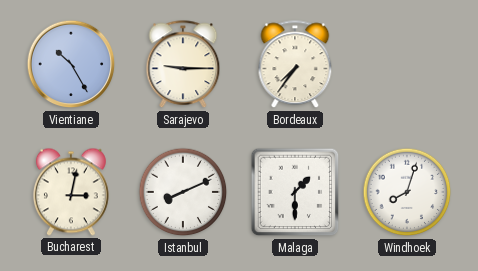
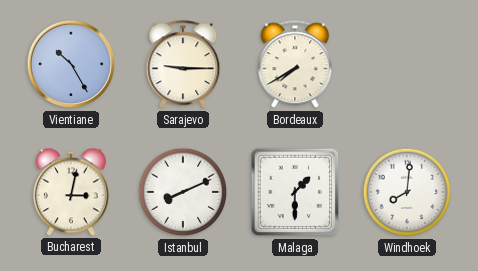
Bordeaux: 7:36 -> 7:40
Windhoek: 8:03 -> 8:01
